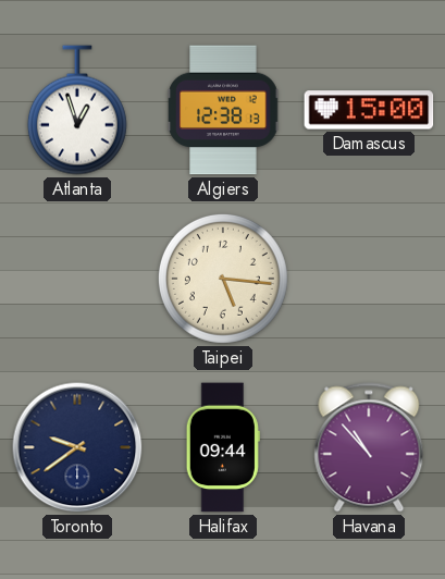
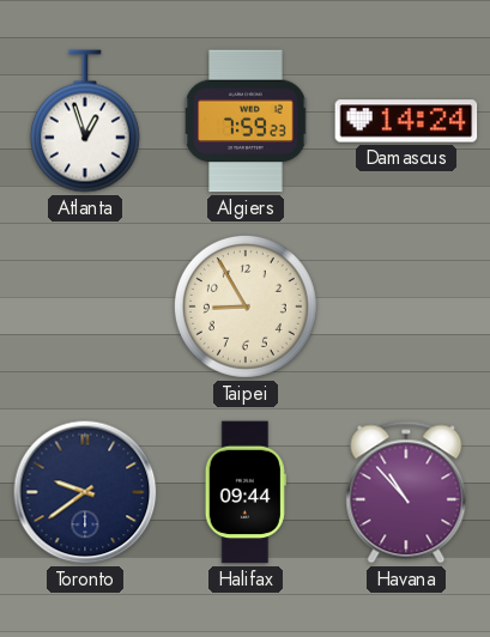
Algiers: 12:38 -> 7:59
Damascus: 15:00 -> 14:24
Taipei: 5:16 -> 8:55
